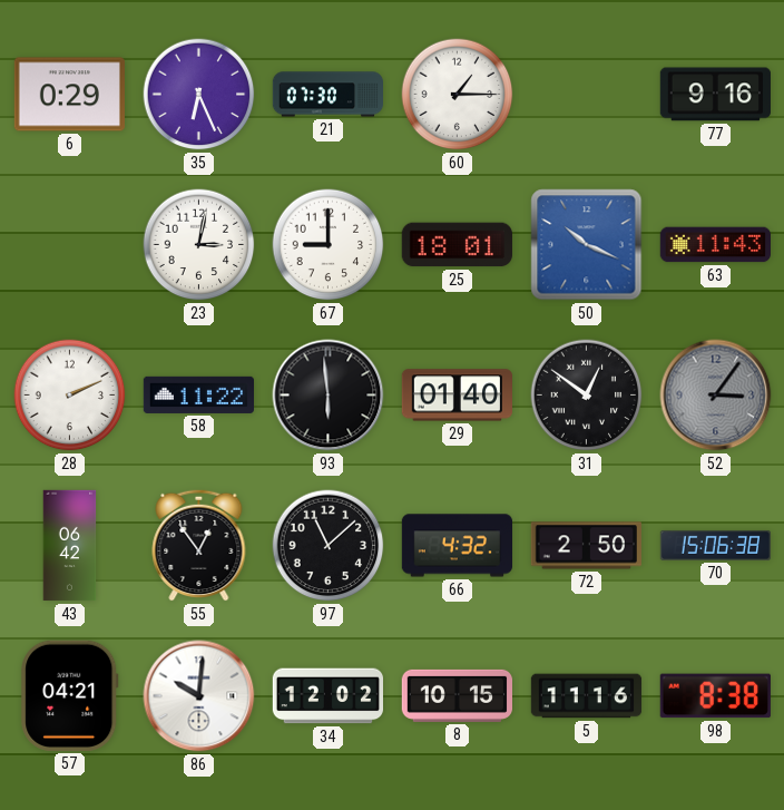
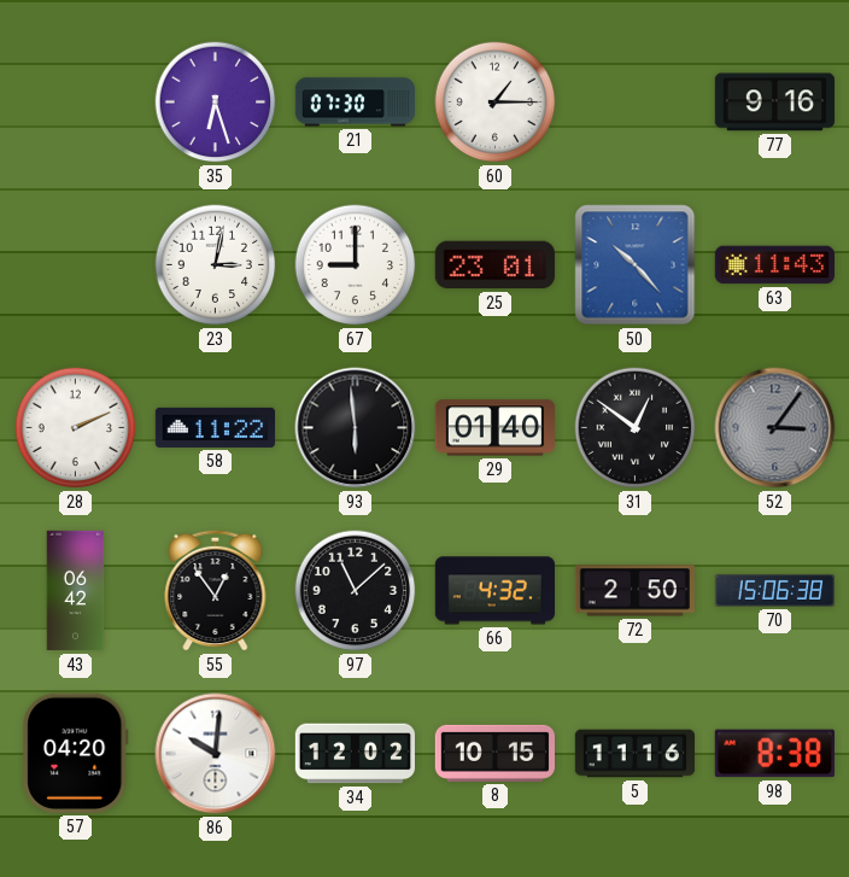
6: 0:29 -> none
35: 6:26 -> 6:27
25: 18:01 -> 23:01
50: 10:19 -> 10:23
57: 04:21 -> 04:20
